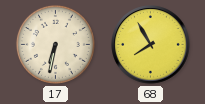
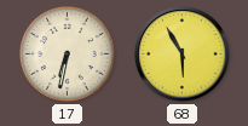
68: 7:55 -> 5:55
